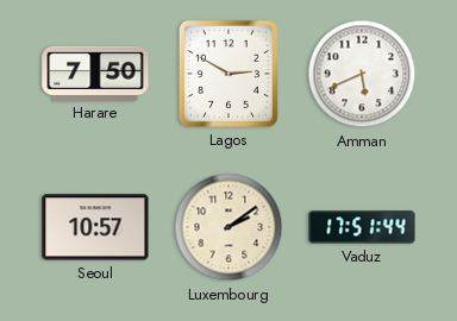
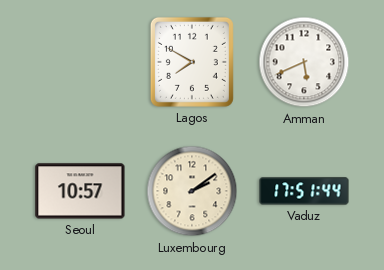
Harare: 7:50 -> none
Lagos: 2:50 -> 7:50
